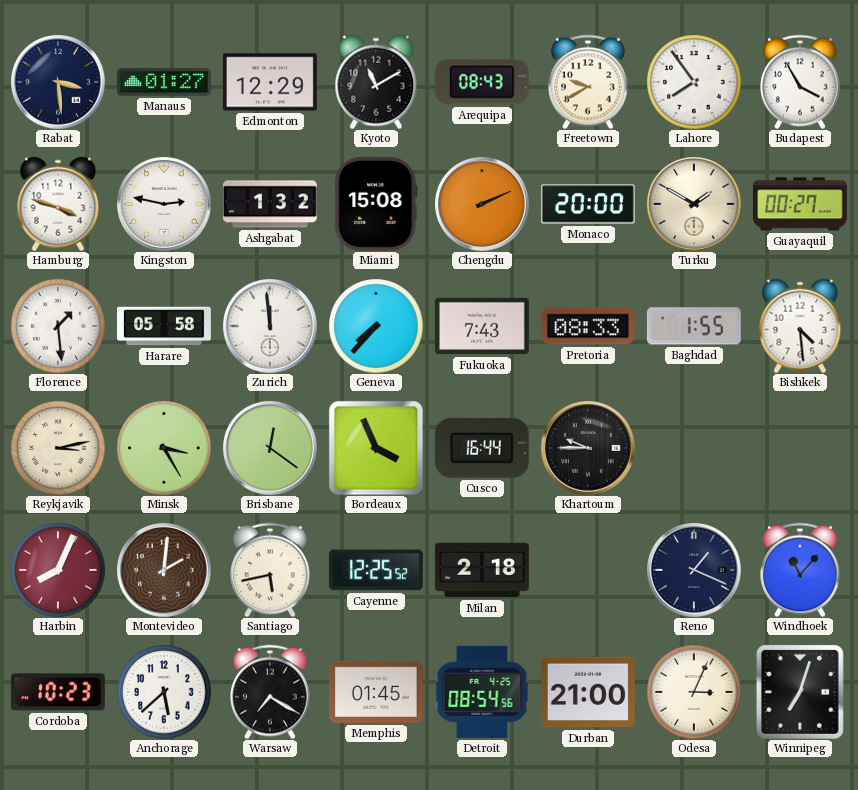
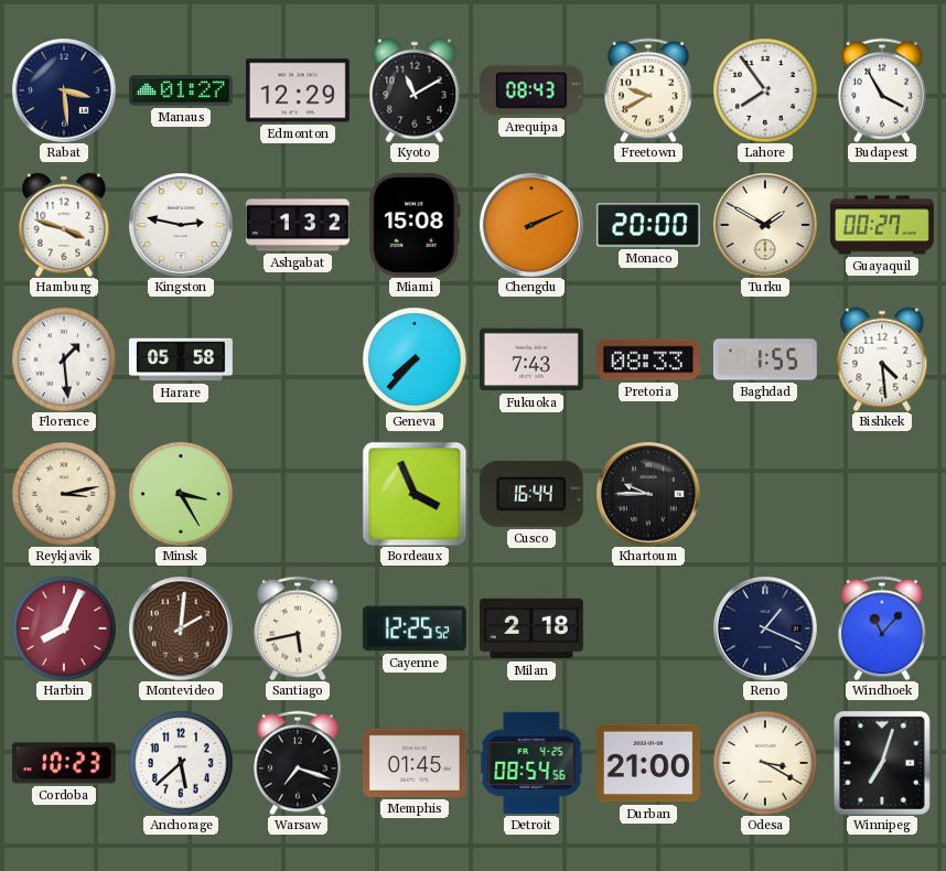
Zurich: 11:59 -> none
Brisbane: 12:21 -> none
Warsaw: 7:20 -> 7:18
Odesa: 3:04 -> 3:20
